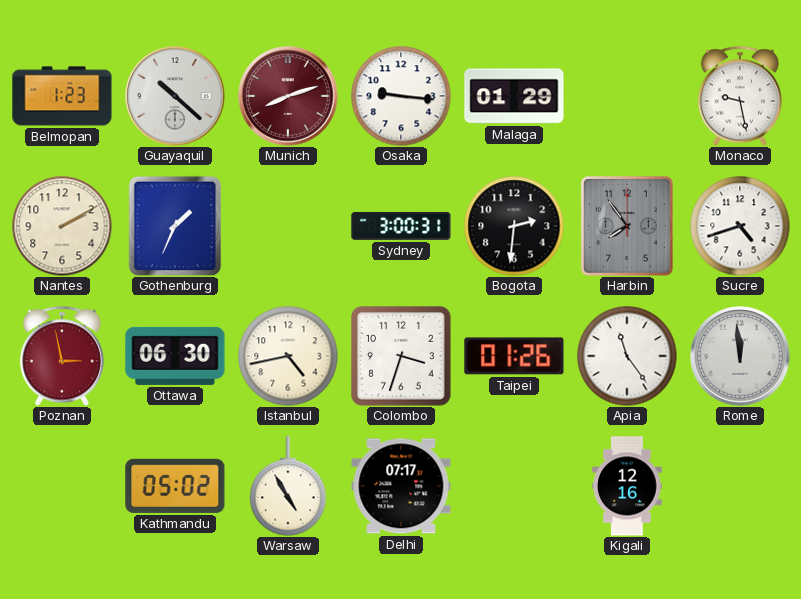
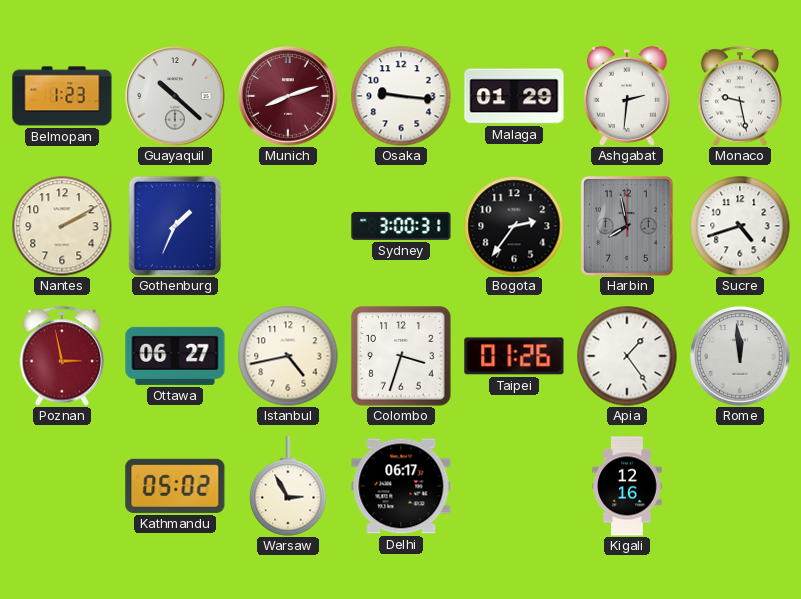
Ashgabat: none -> 2:31
Bogota: 2:31 -> 2:36
Harbin: 7:54 -> 7:58
Ottawa: 06:30 -> 06:27
Apia: 11:24 -> 1:24
Warsaw: 4:55 -> 2:55
Delhi: 07:17 -> 06:17
